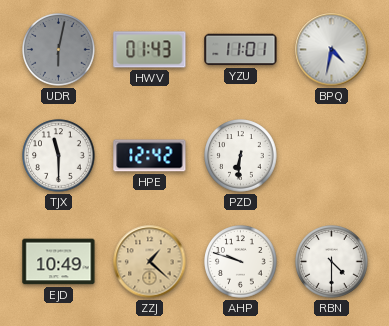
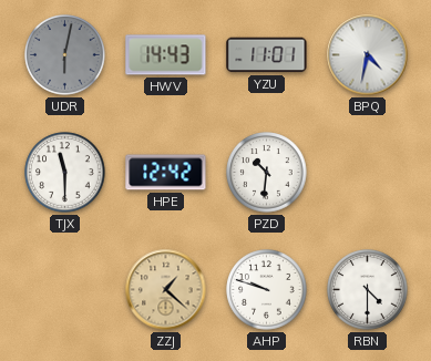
HWV: 01:43 -> 14:43
PZD: 6:31 -> 10:31
EJD: 10:49 -> none
